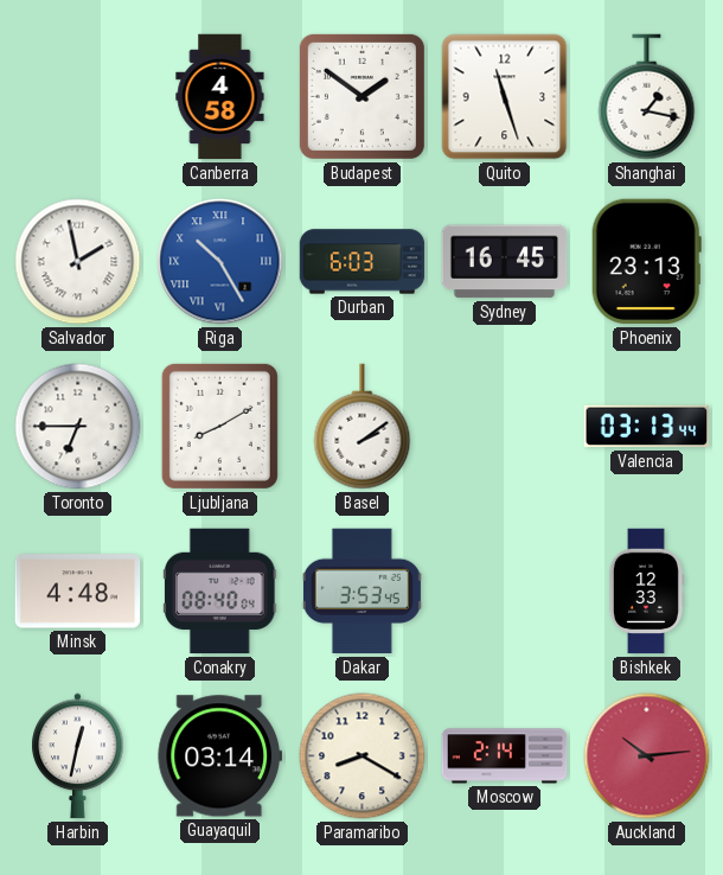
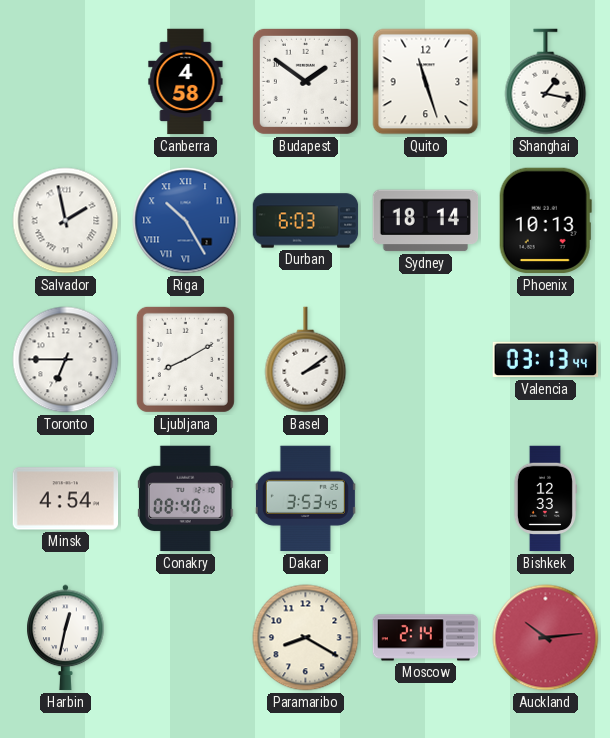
Sydney: 16:45 -> 18:14
Phoenix: 23:13 -> 10:13
Minsk: 4:48 -> 4:54
Guayaquil: 03:14 -> none
